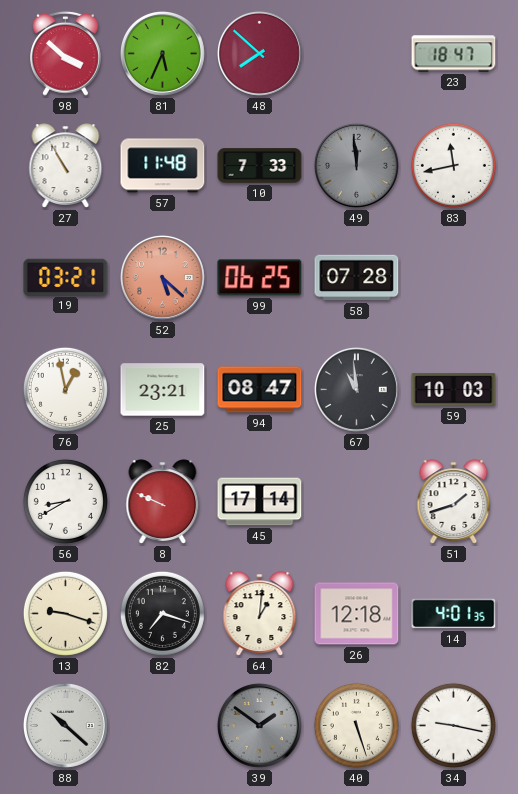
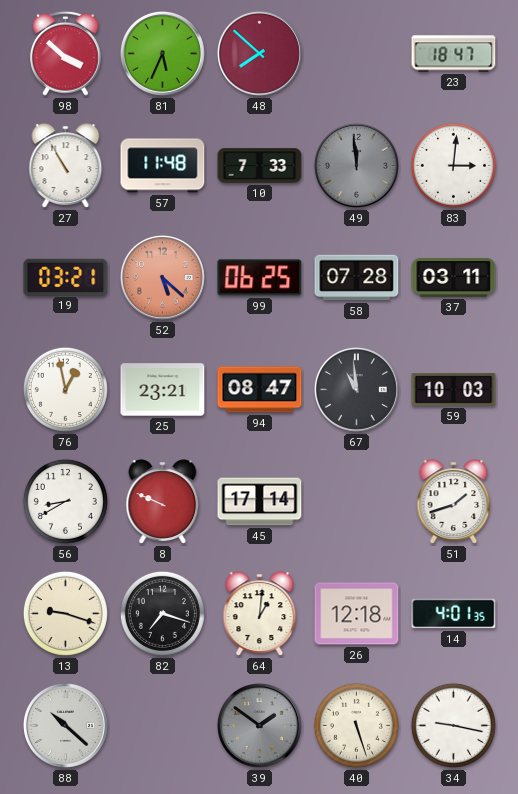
83: 11:43 -> 3:01
37: none -> 03:11
